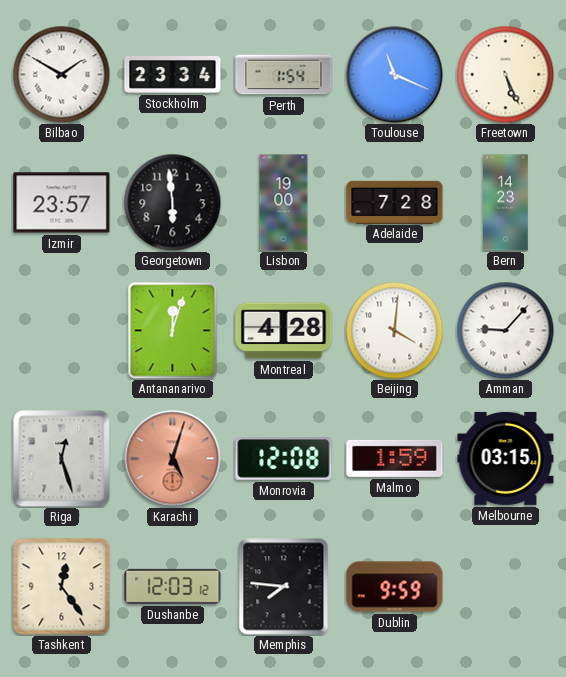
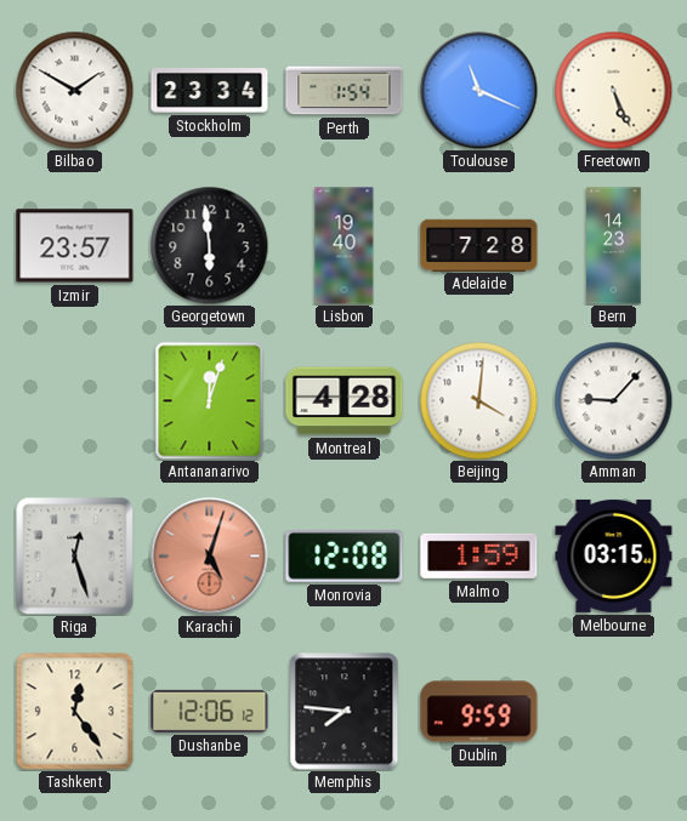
Lisbon: 19:00 -> 19:40
Dushanbe: 12:03 -> 12:06
